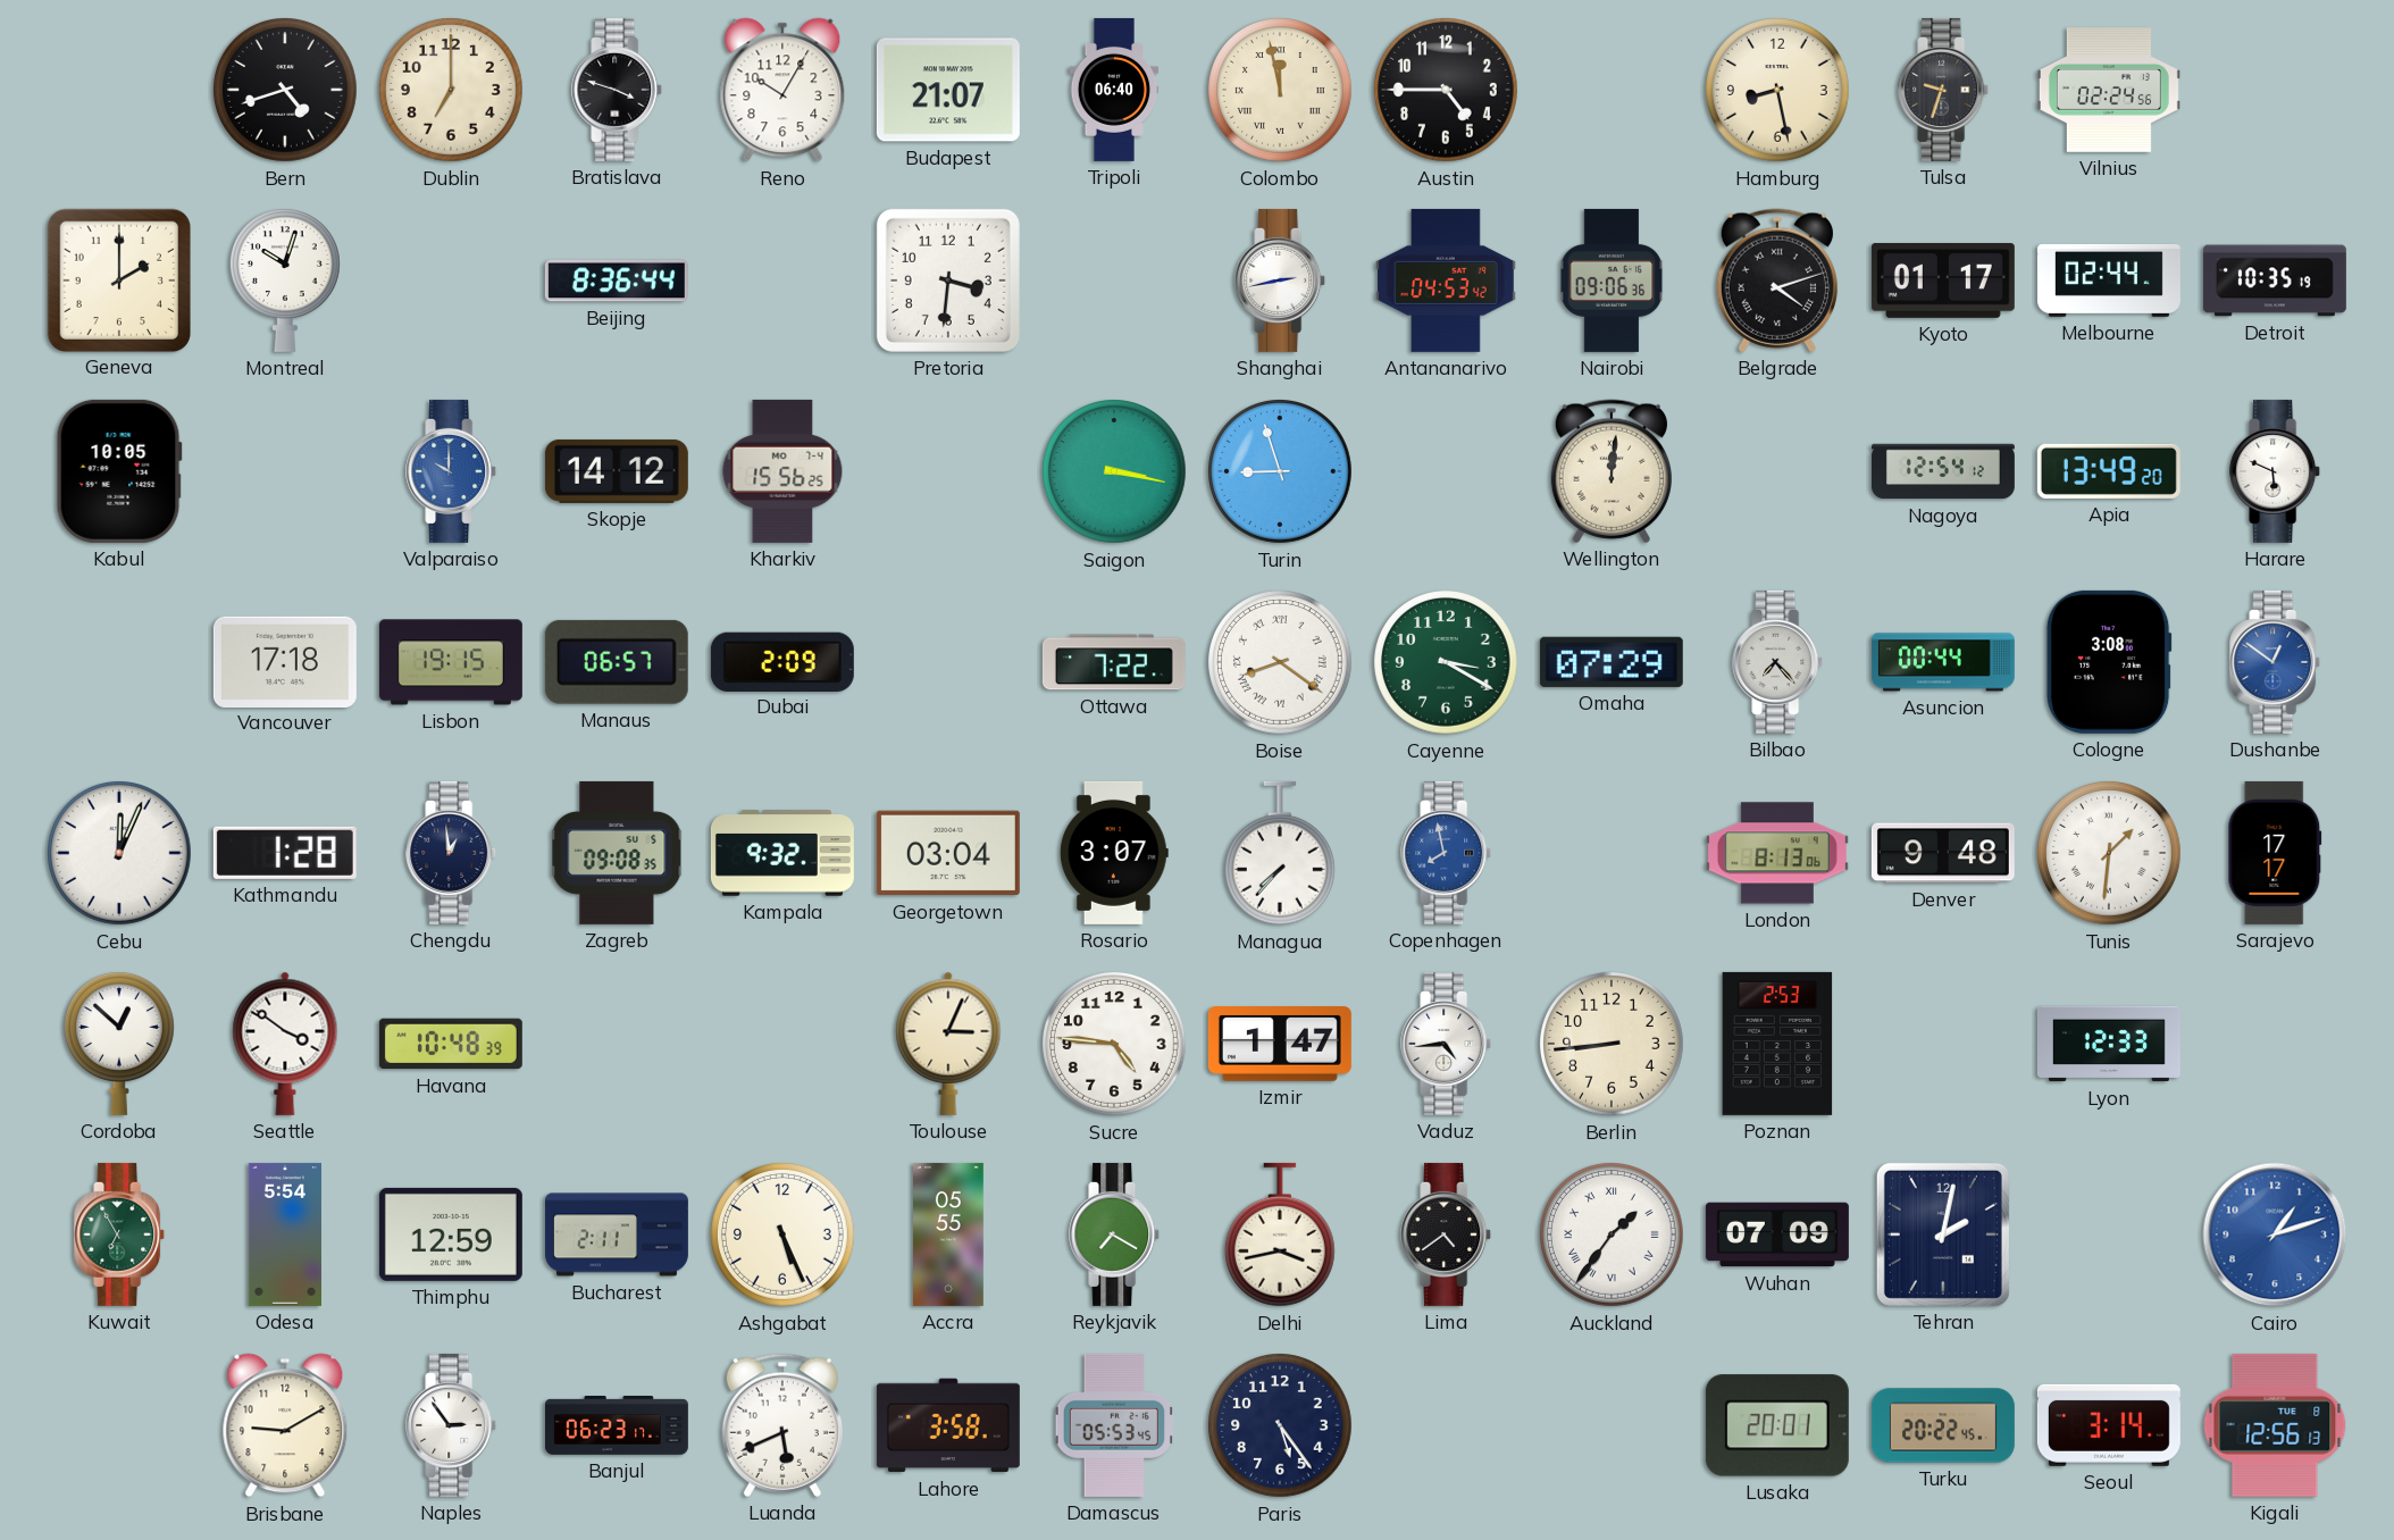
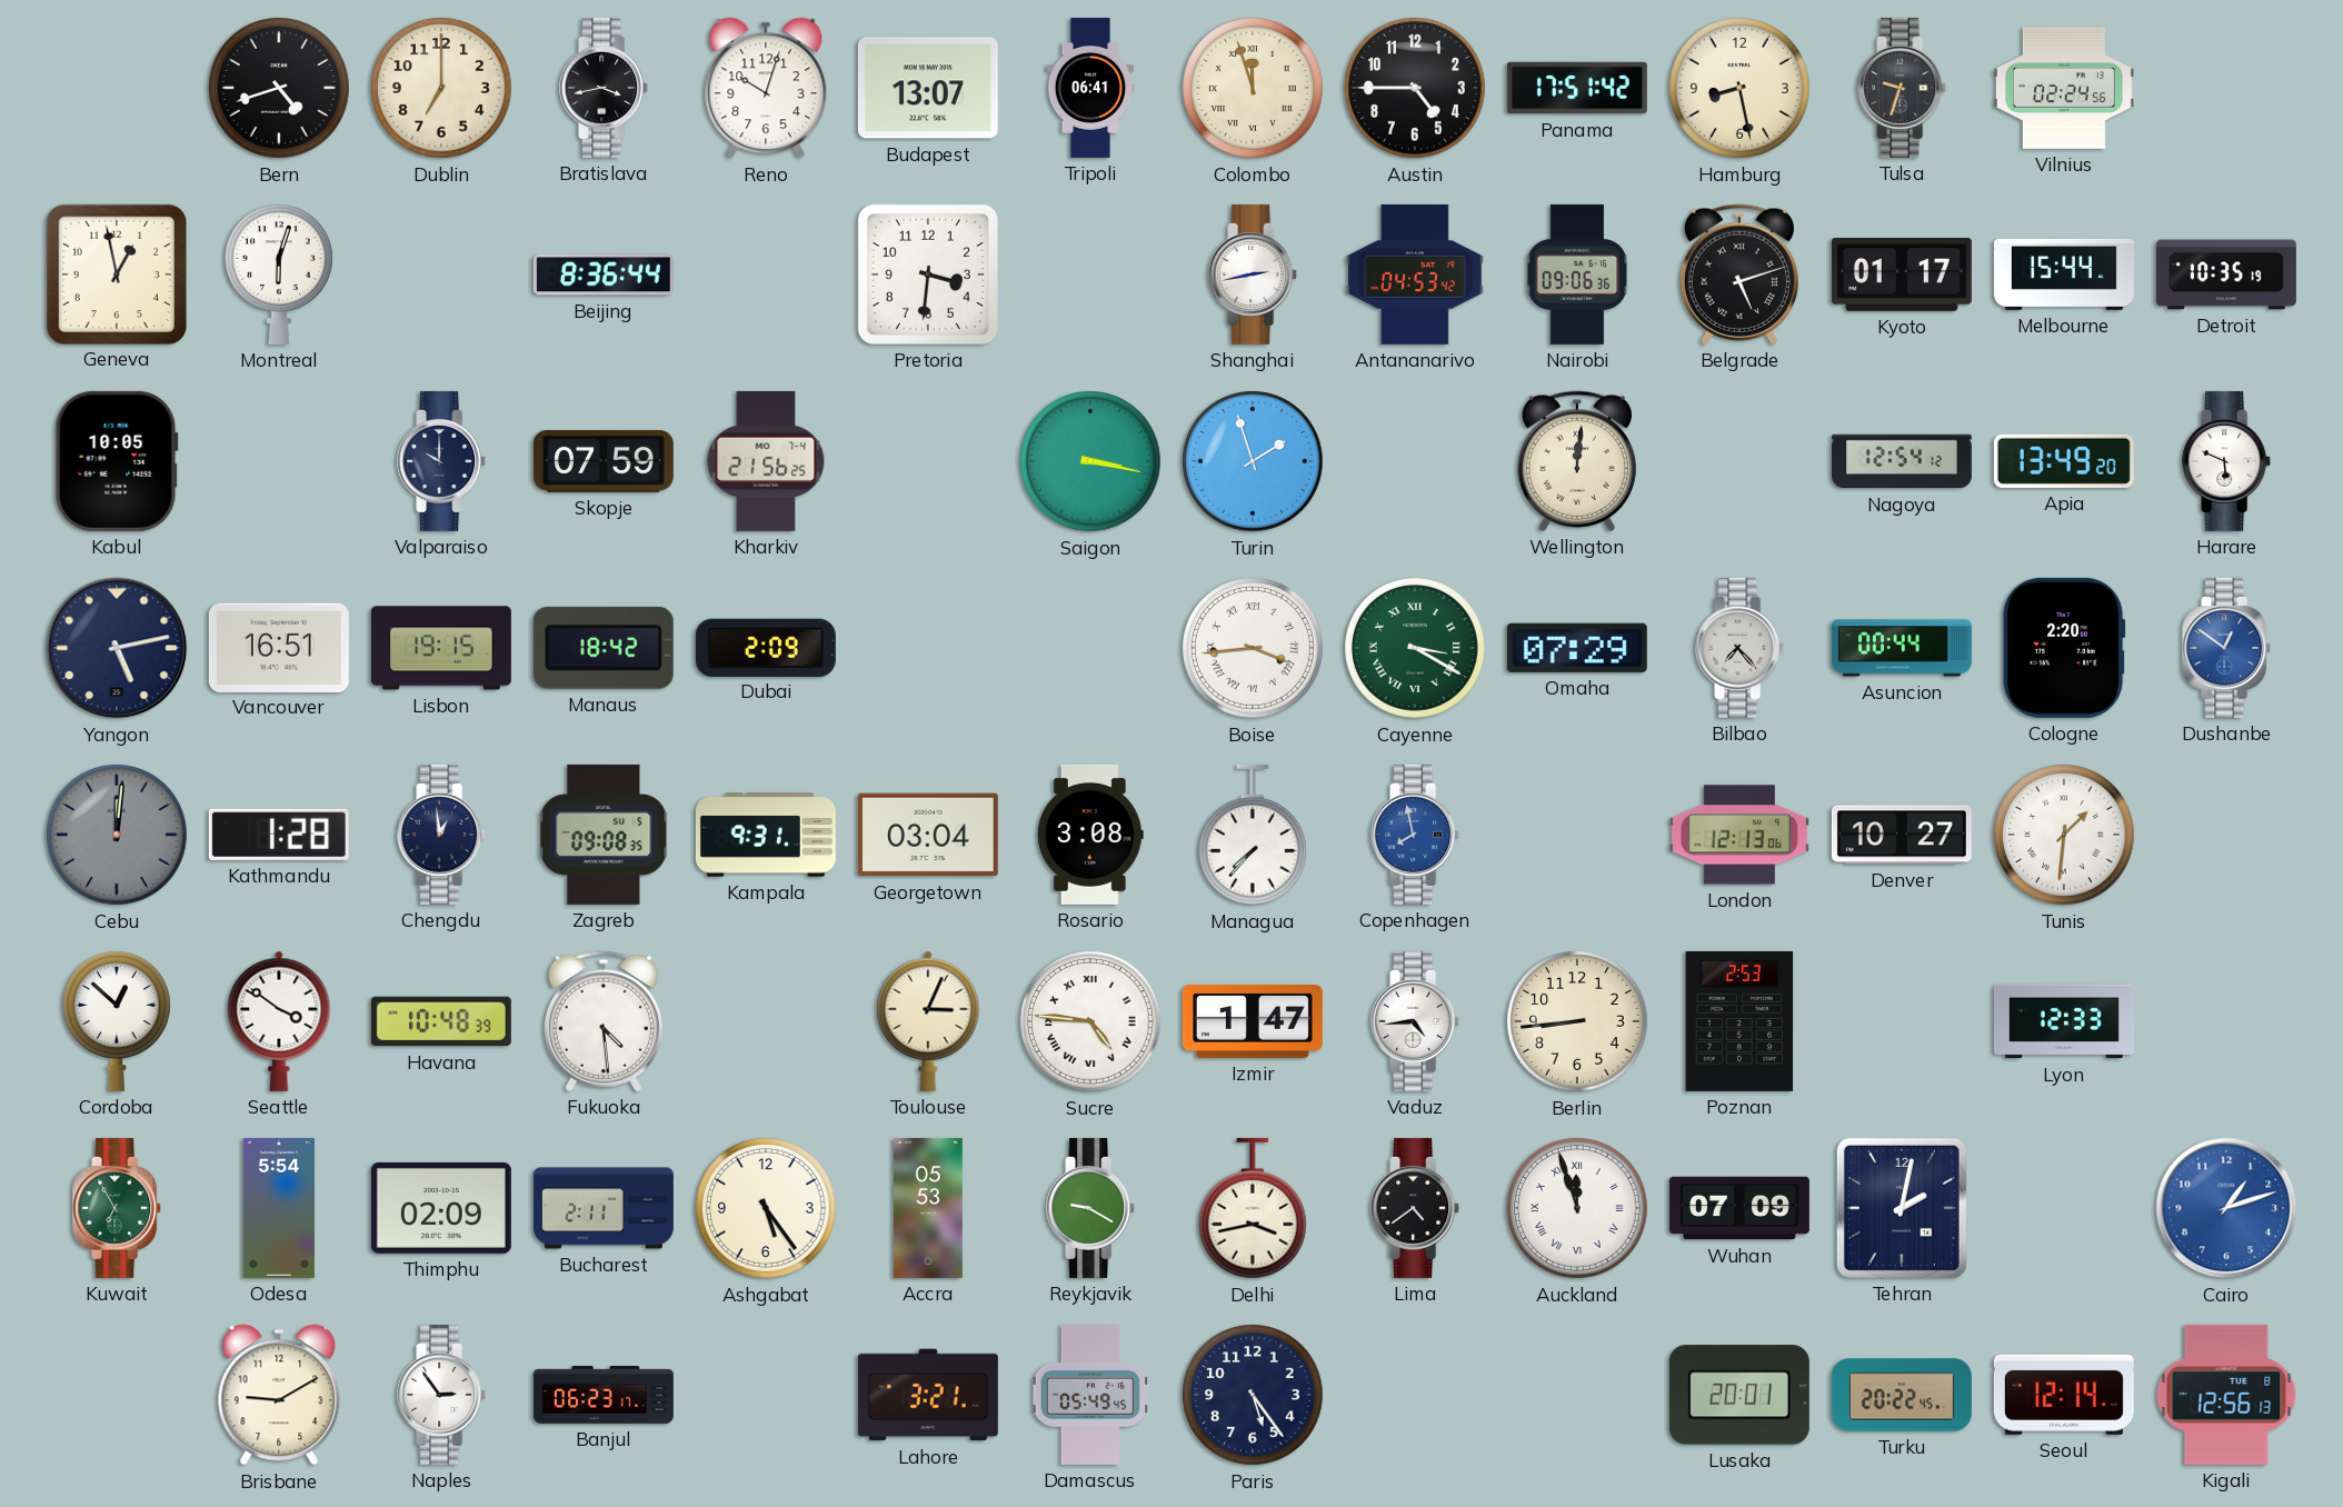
Bratislava: 3:48 -> 3:43
Reno: 10:05 -> 10:03
Budapest: 21:07 -> 13:07
Tripoli: 06:40 -> 06:41
Colombo: 11:58 -> 11:57
Panama: none -> 17:51
Geneva: 2:00 -> 12:58
Montreal: 10:03 -> 6:03
Belgrade: 4:12 -> 5:12
Melbourne: 02:44 -> 15:44
Valparaiso dial: blue -> navy
Skopje: 14:12 -> 07:59
Kharkiv: 15:56 -> 21:56
Turin: 8:57 -> 1:57
Yangon: none -> 5:13
Vancouver: 17:18 -> 16:51
Manaus: 06:57 -> 18:42
Ottawa: 7:22 -> none
Boise: 8:21 -> 3:44
Cayenne numerals: Arabic -> Roman
Cologne: 3:08 -> 2:20
Cebu: 12:04 -> 12:01
Cebu dial: white -> grey
Kampala: 9:32 -> 9:31
Rosario: 3:07 -> 3:08
London: 8:13 -> 12:13
Denver: 9:48 -> 10:27
Sarajevo: 17:17 -> none
Fukuoka: none -> 4:29
Sucre numerals: Arabic -> Roman
Thimphu: 12:59 -> 02:09
Ashgabat: 5:26 -> 5:24
Accra: 05:55 -> 05:53
Reykjavik: 7:20 -> 9:20
Auckland: 1:36 -> 11:57
Luanda: 5:41 -> none
Lahore: 3:58 -> 3:21
Damascus: 05:53 -> 05:49
Seoul: 3:14 -> 12:14
